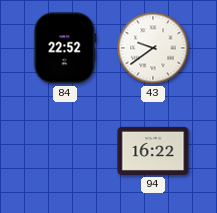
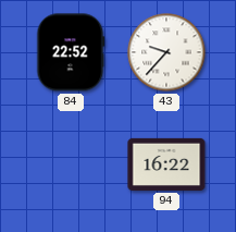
43: 9:39 -> 9:37
